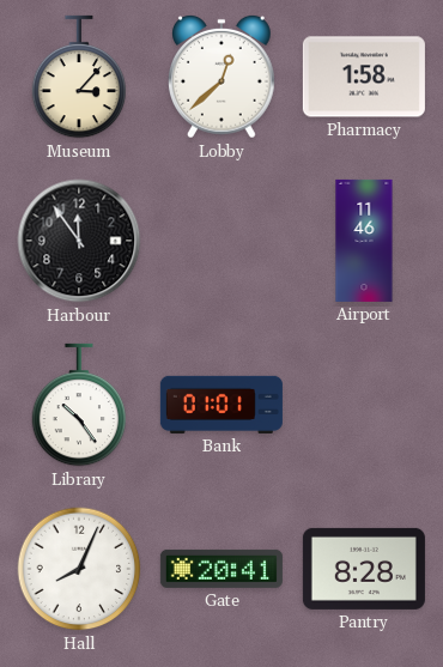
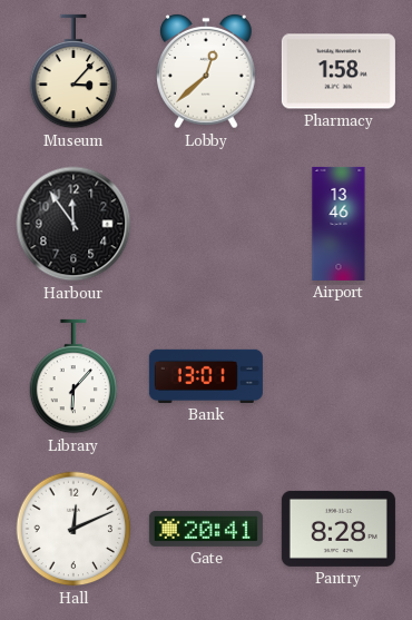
Airport: 11:46 -> 13:46
Library: 10:24 -> 6:07
Bank: 01:01 -> 13:01
Hall: 8:04 -> 12:11
